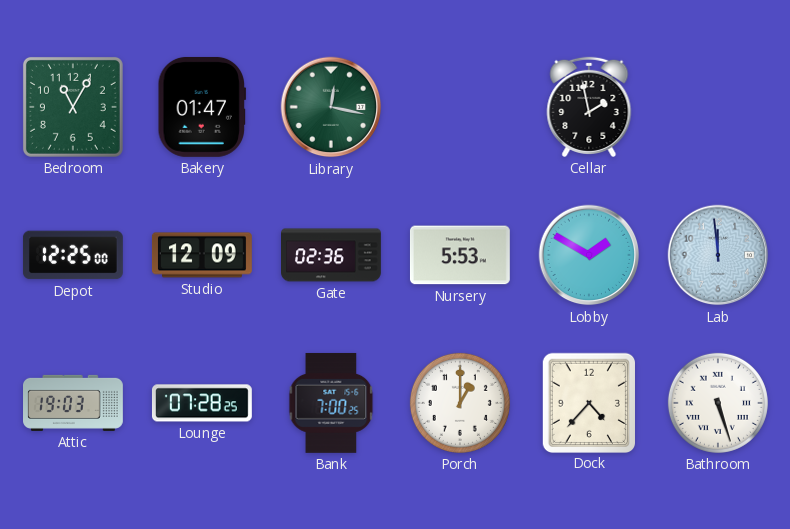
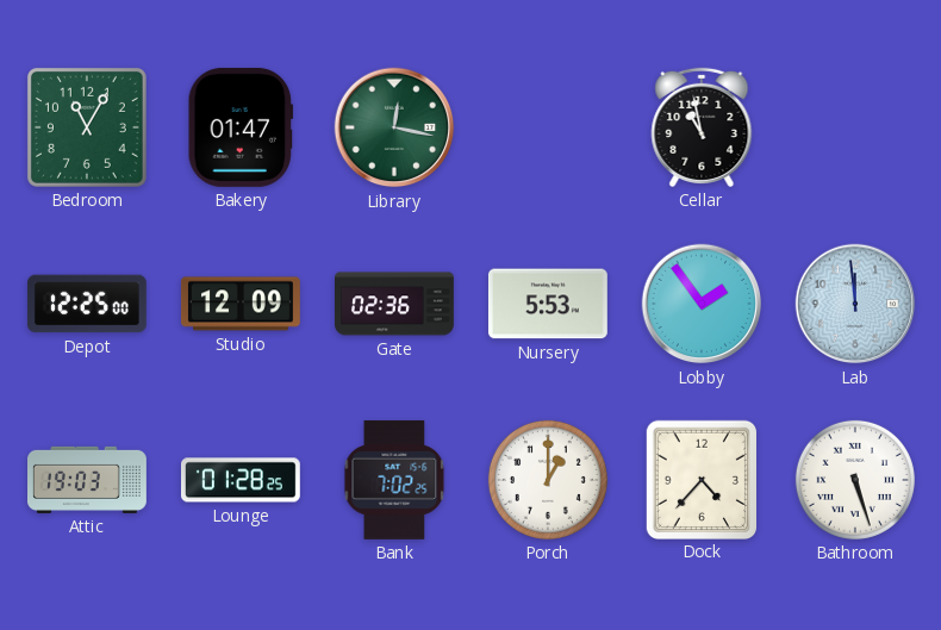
Cellar: 1:58 -> 10:58
Lobby: 1:50 -> 1:54
Lounge: 07:28 -> 01:28
Bank: 7:00 -> 7:02
